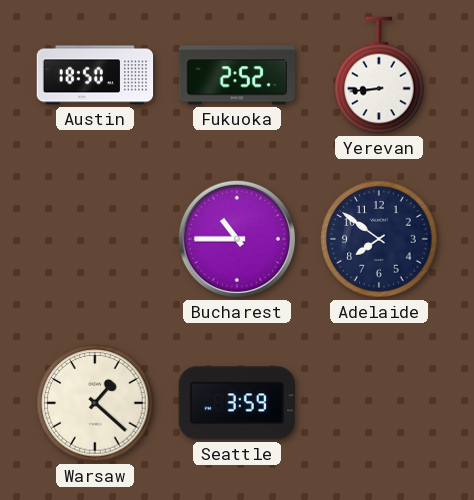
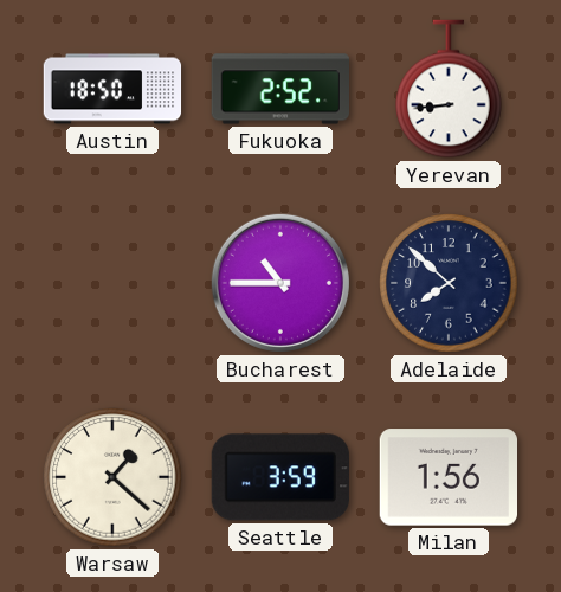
Adelaide: 7:51 -> 7:52
Milan: none -> 1:56
